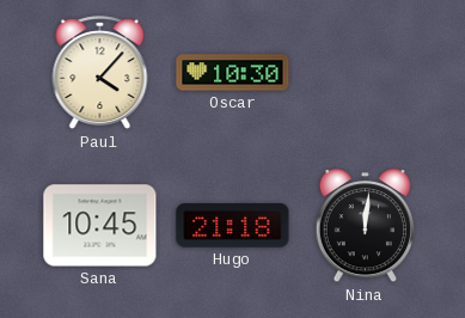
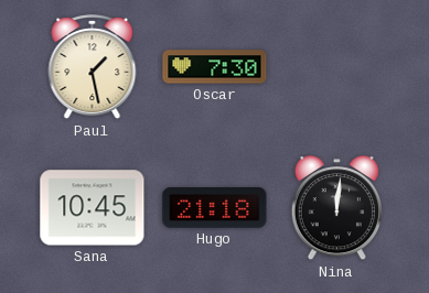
Paul: 4:07 -> 1:28
Oscar: 10:30 -> 7:30
